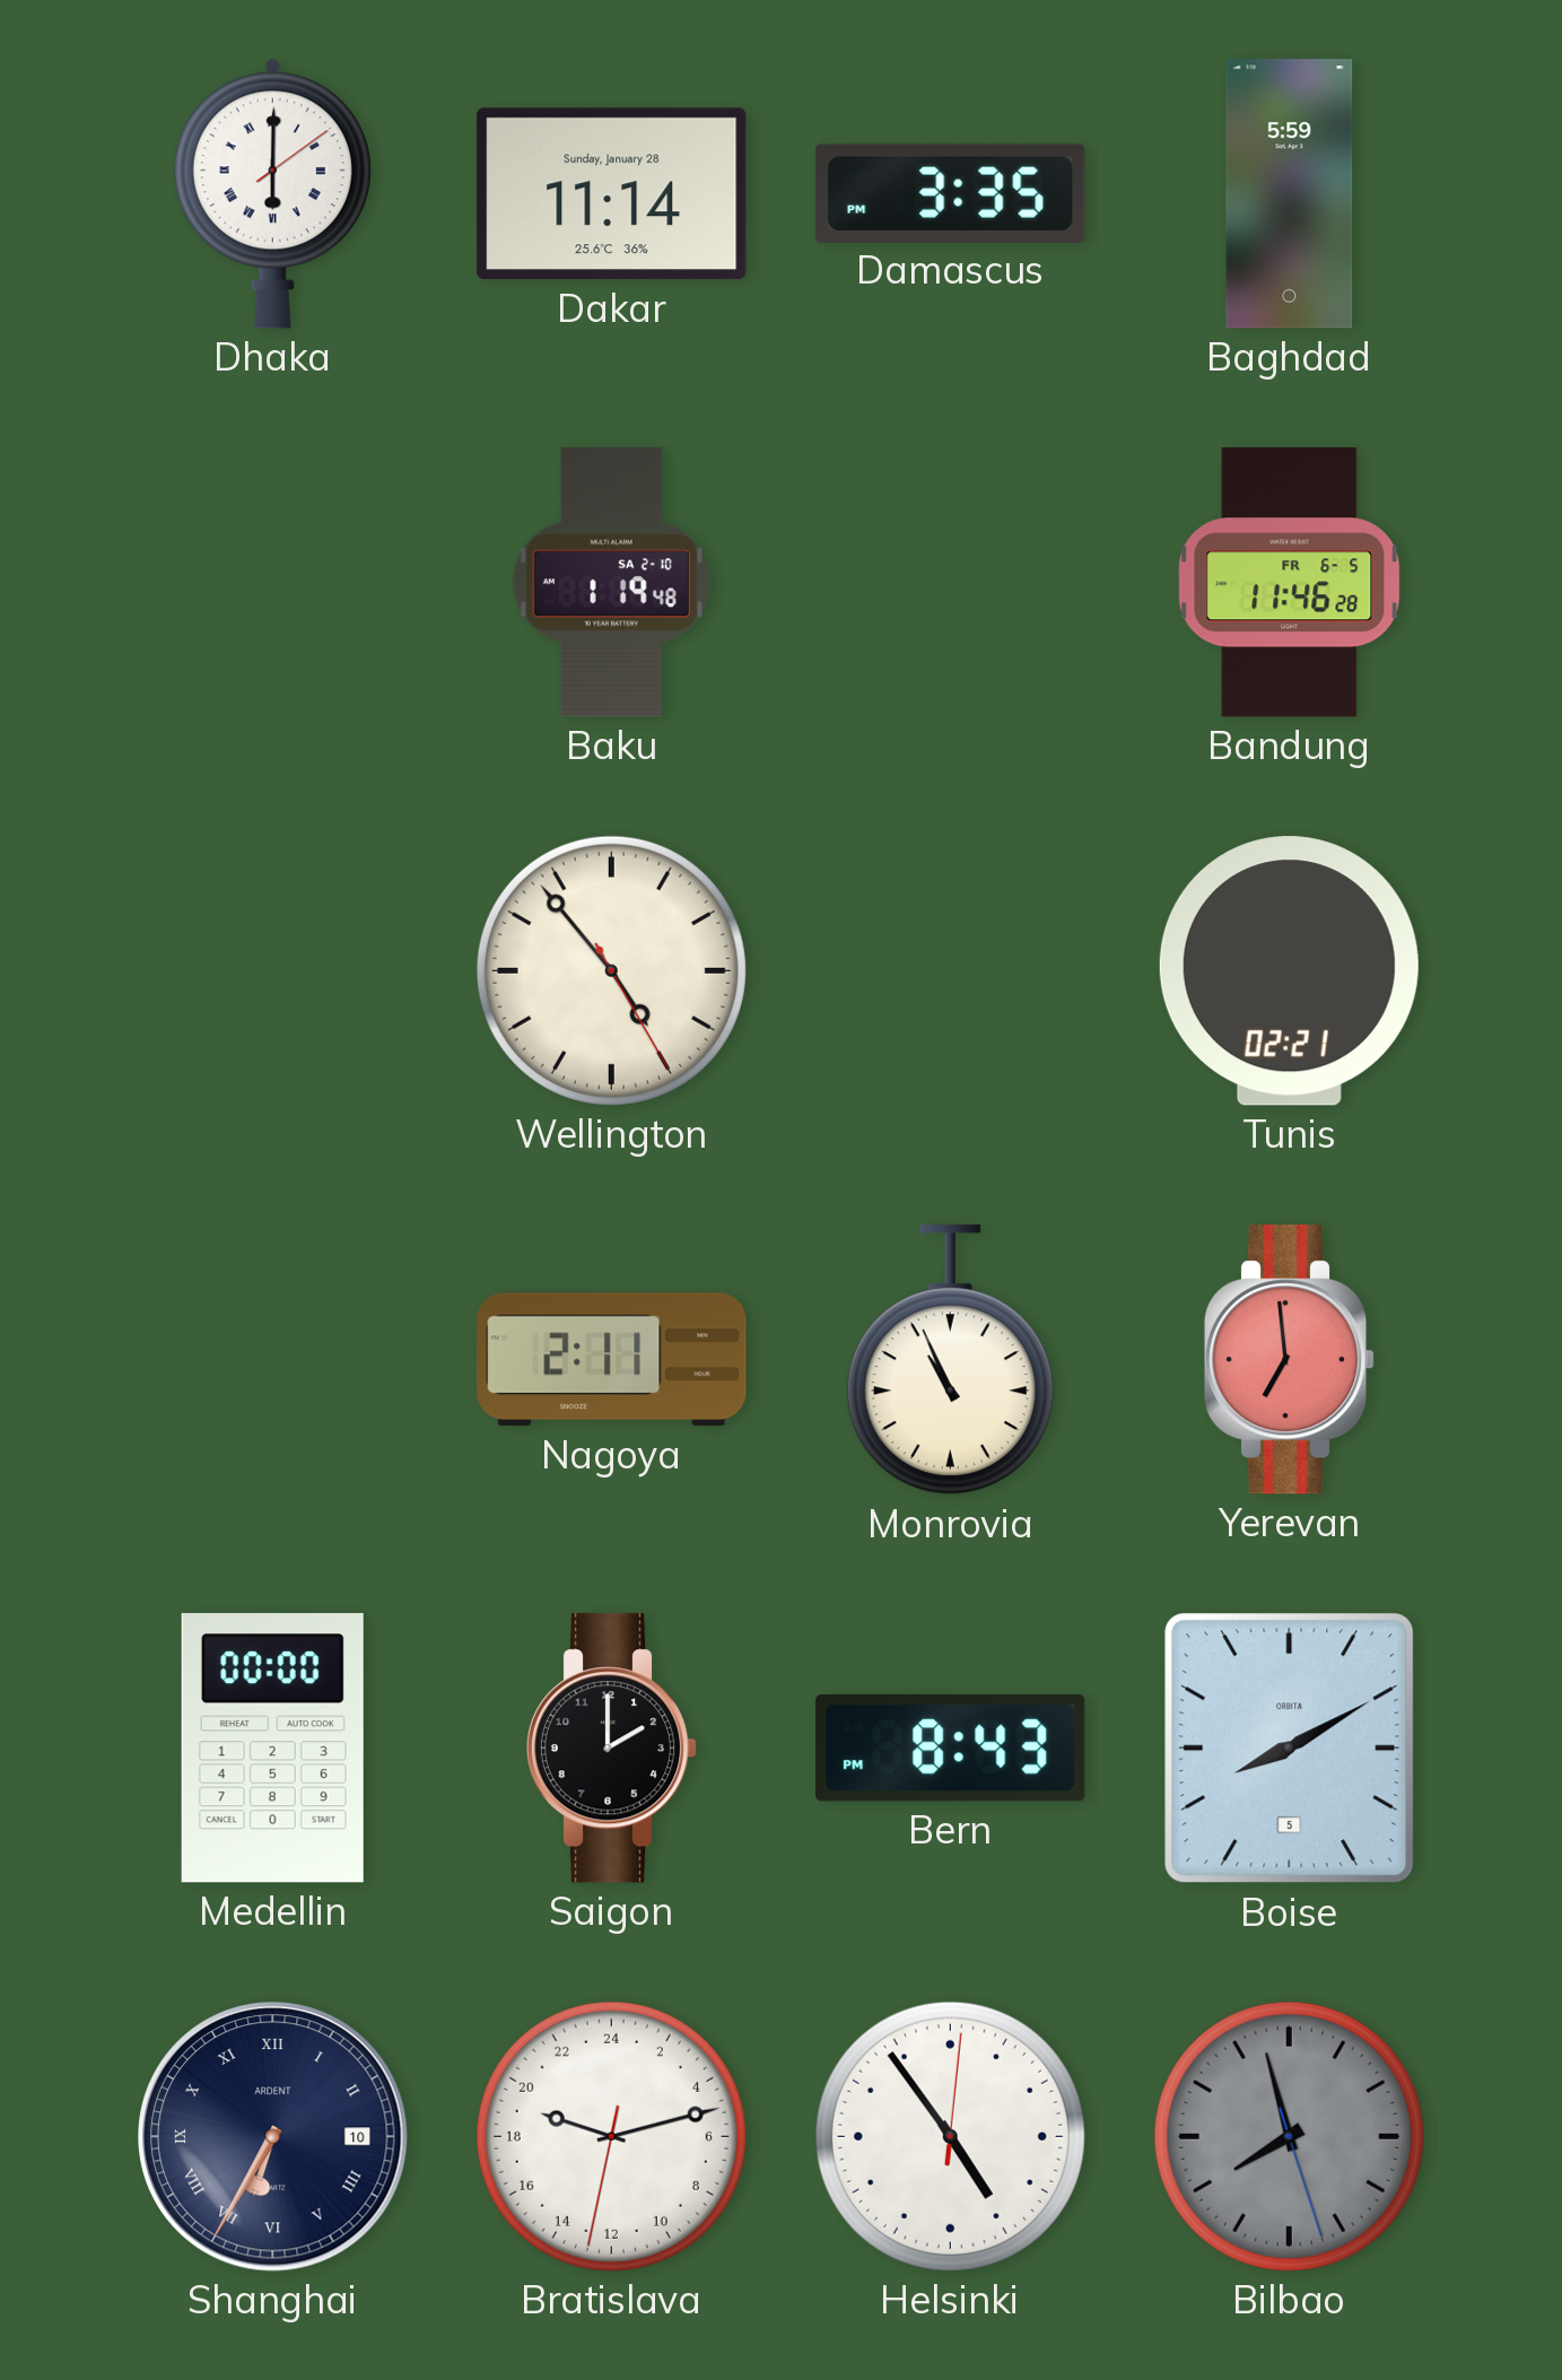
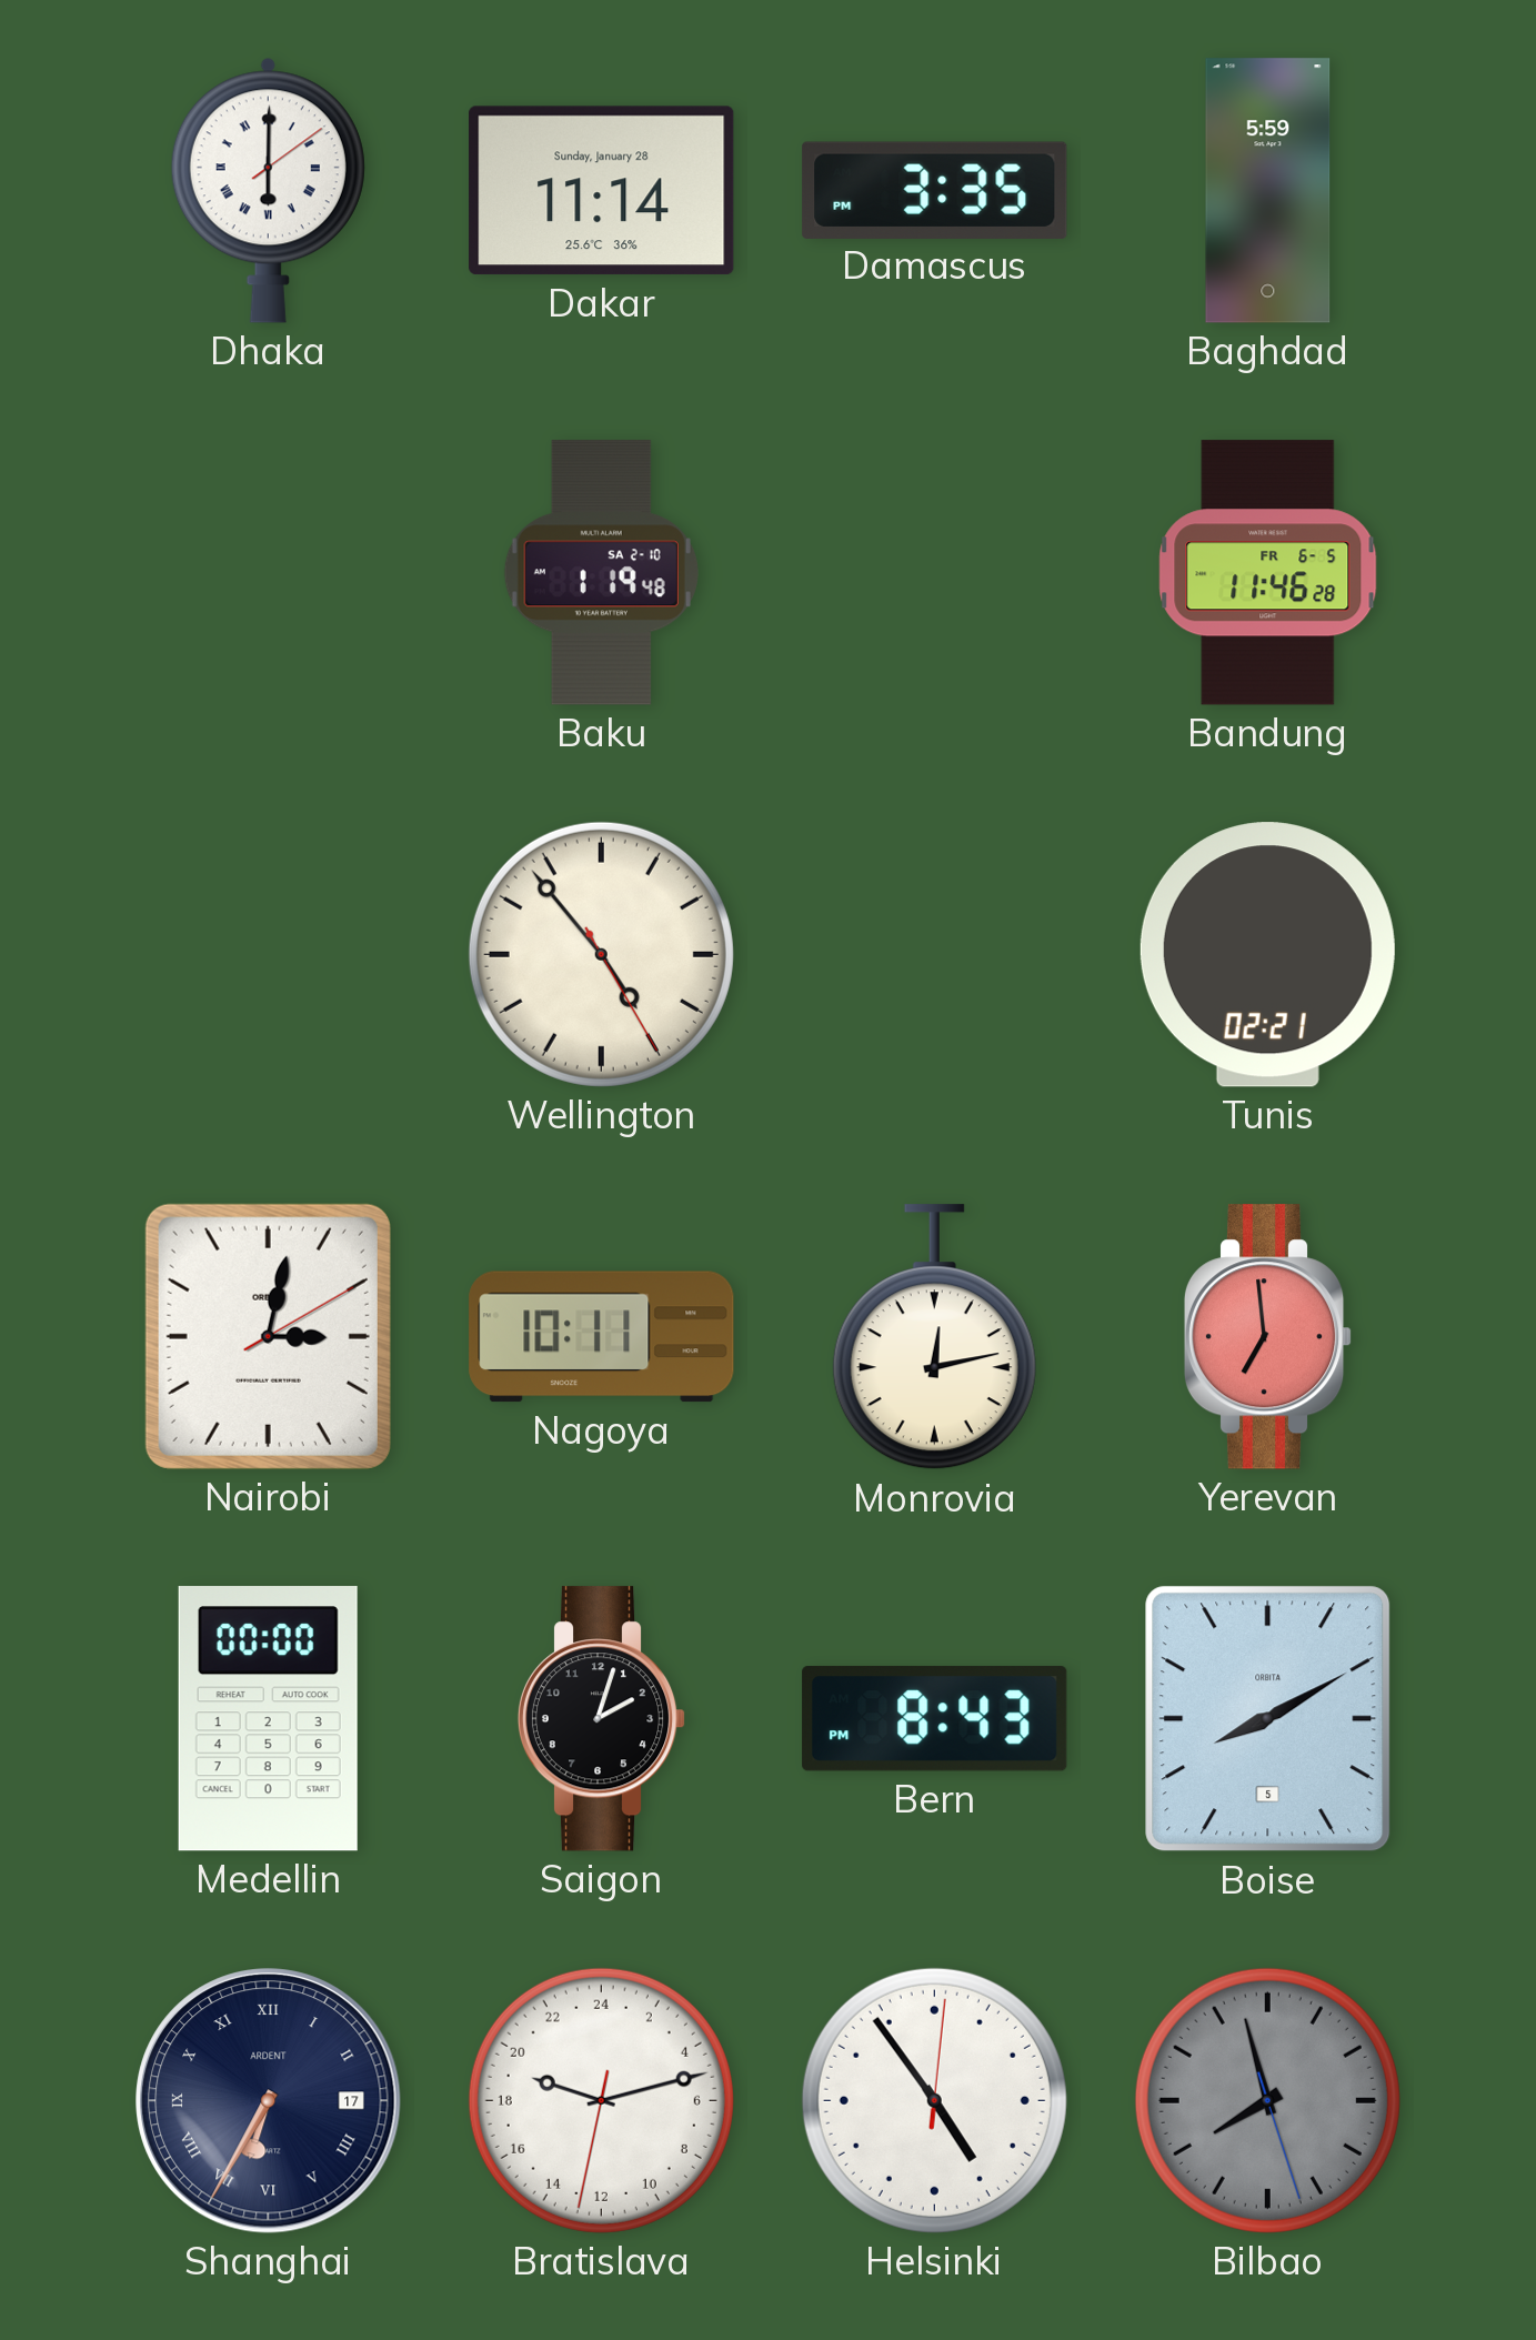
Nairobi: none -> 3:02
Nagoya: 2:11 -> 10:11
Monrovia: 10:56 -> 12:13
Saigon: 2:00 -> 2:03
Shanghai date: 10 -> 17
